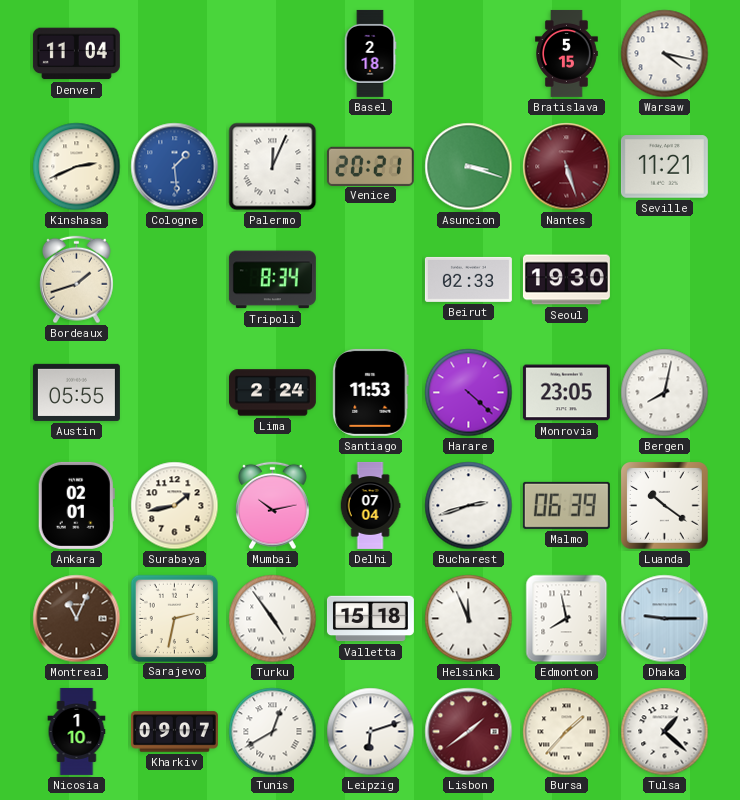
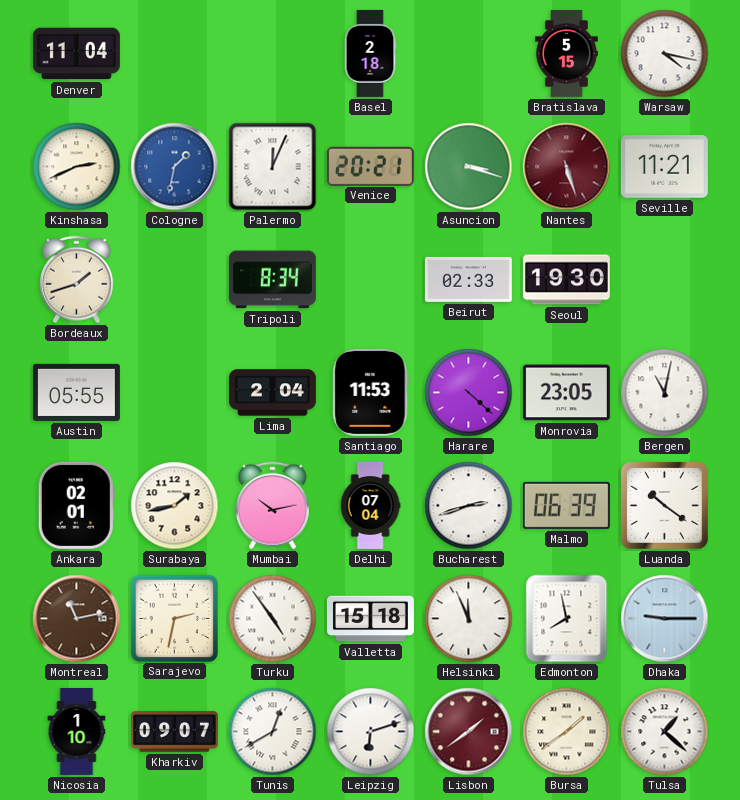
Cologne: 1:29 -> 1:32
Lima: 2:24 -> 2:04
Bergen: 8:02 -> 11:02
Montreal: 11:04 -> 11:13
Bursa: 1:37 -> 1:39
